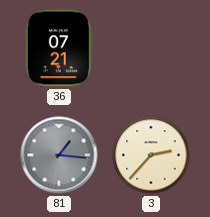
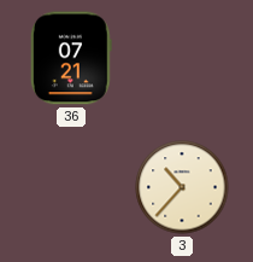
81: 1:16 -> none
3: 2:37 -> 10:37
